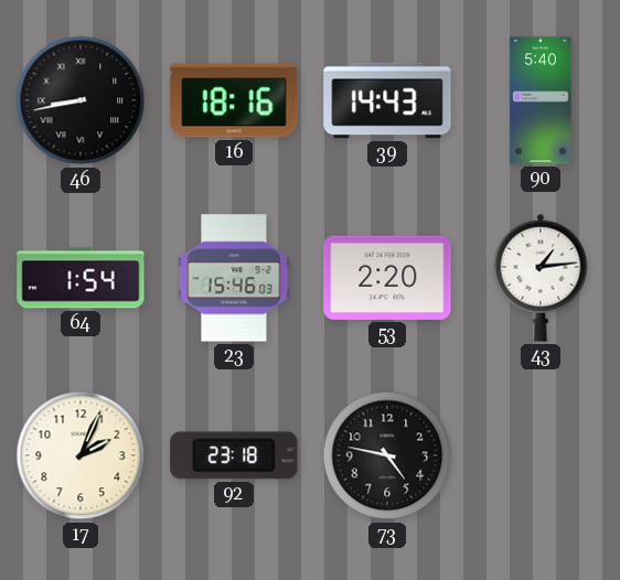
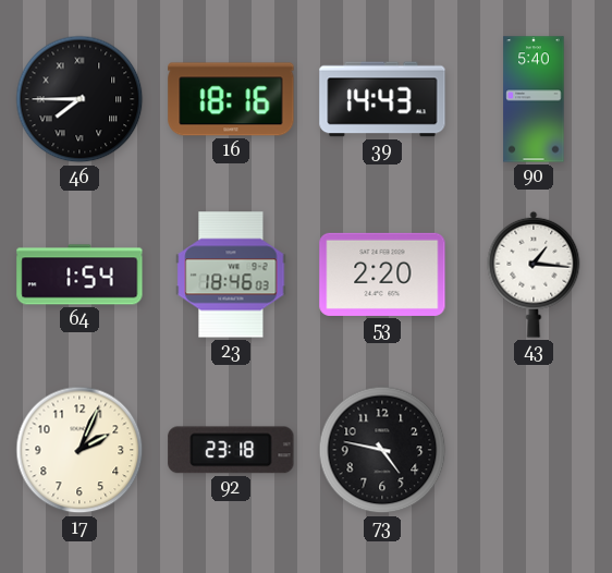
46: 8:43 -> 7:45
23: 15:46 -> 18:46
43: 1:14 -> 1:16
